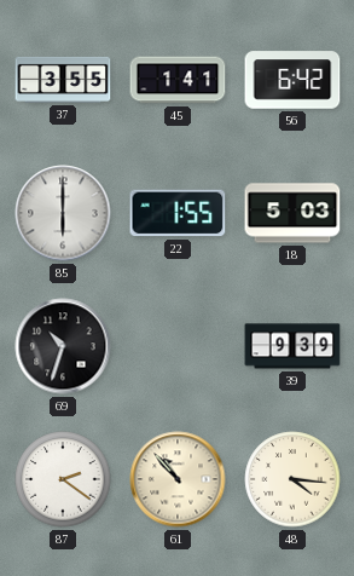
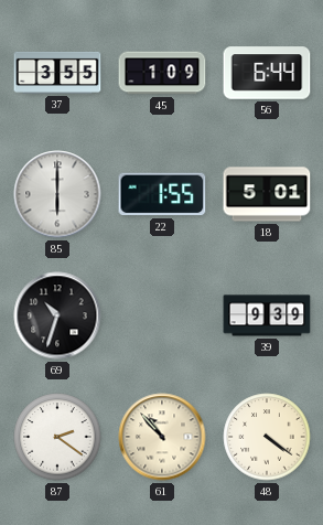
45: 1:41 -> 1:09
56: 6:42 -> 6:44
18: 5:03 -> 5:01
48: 4:16 -> 4:21
